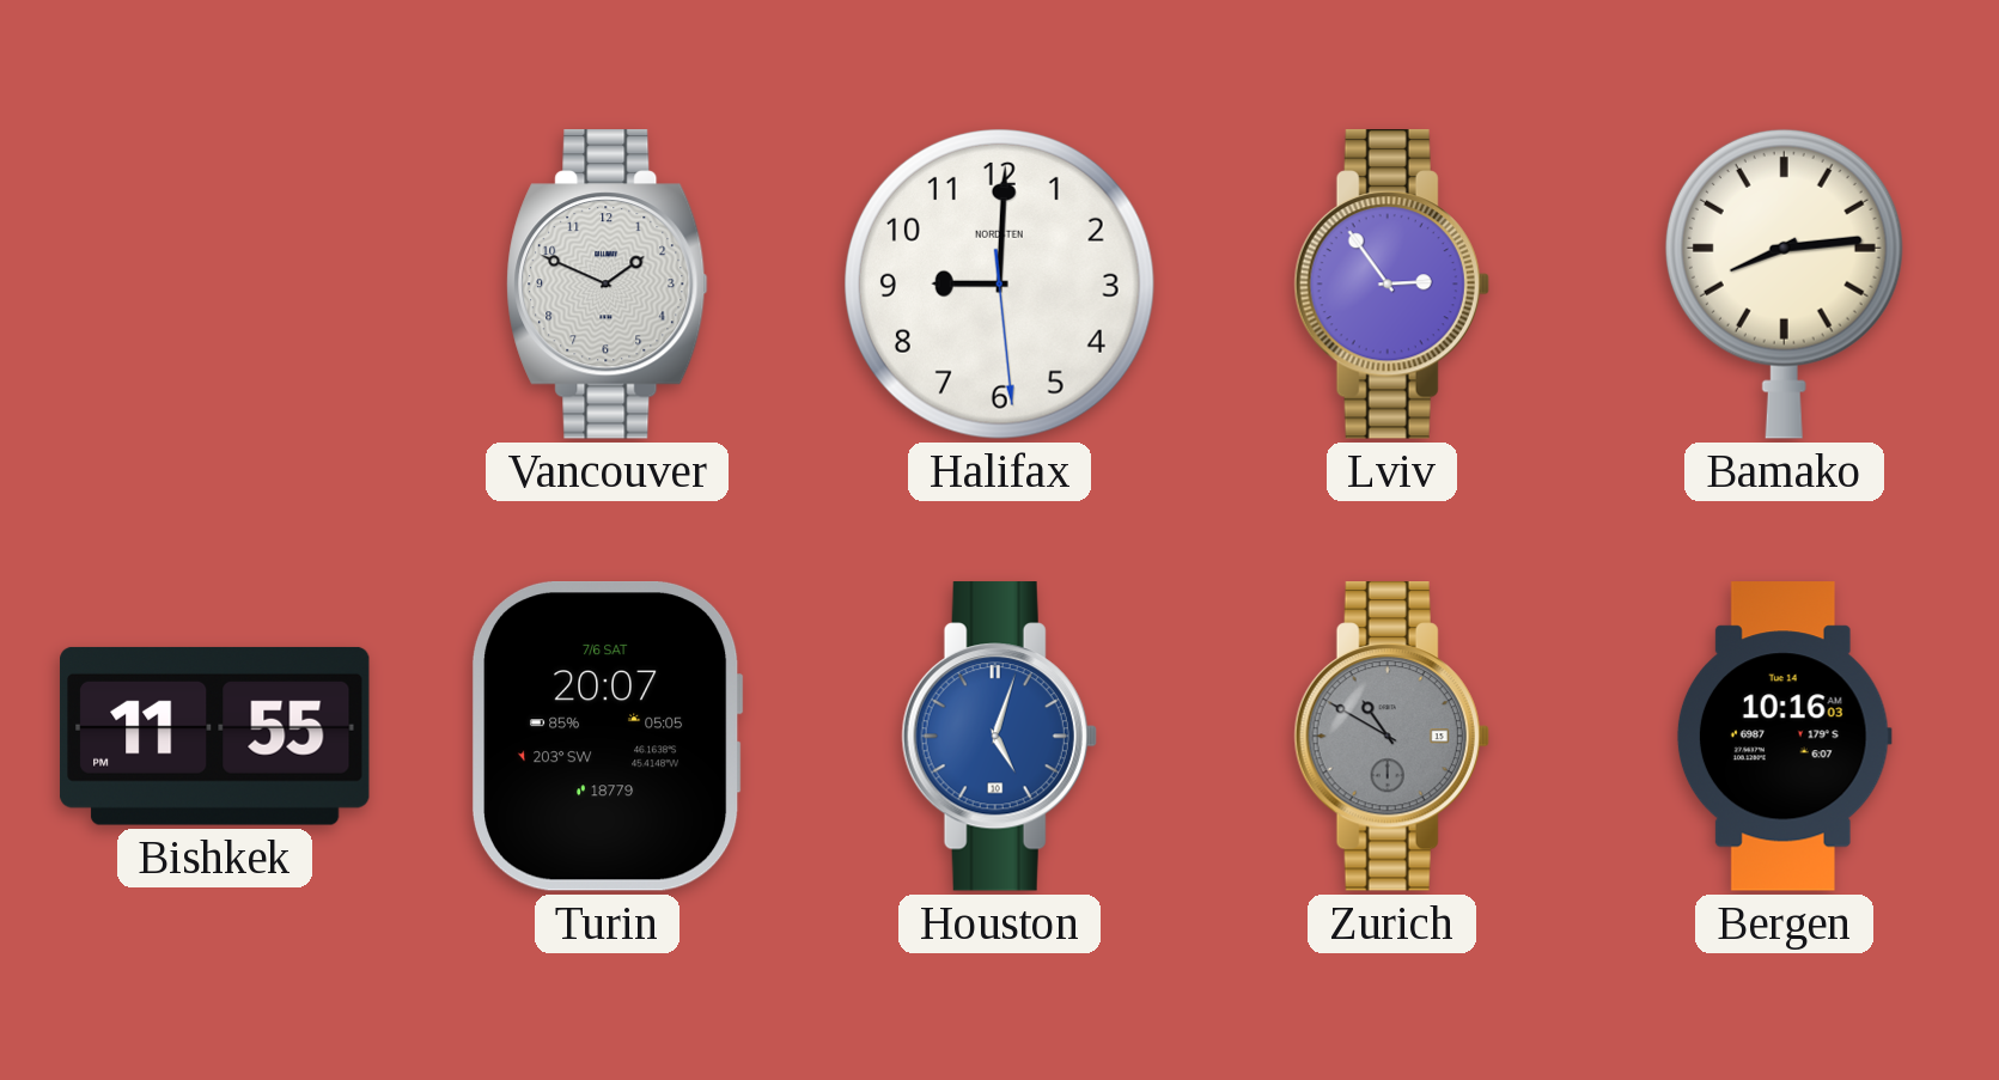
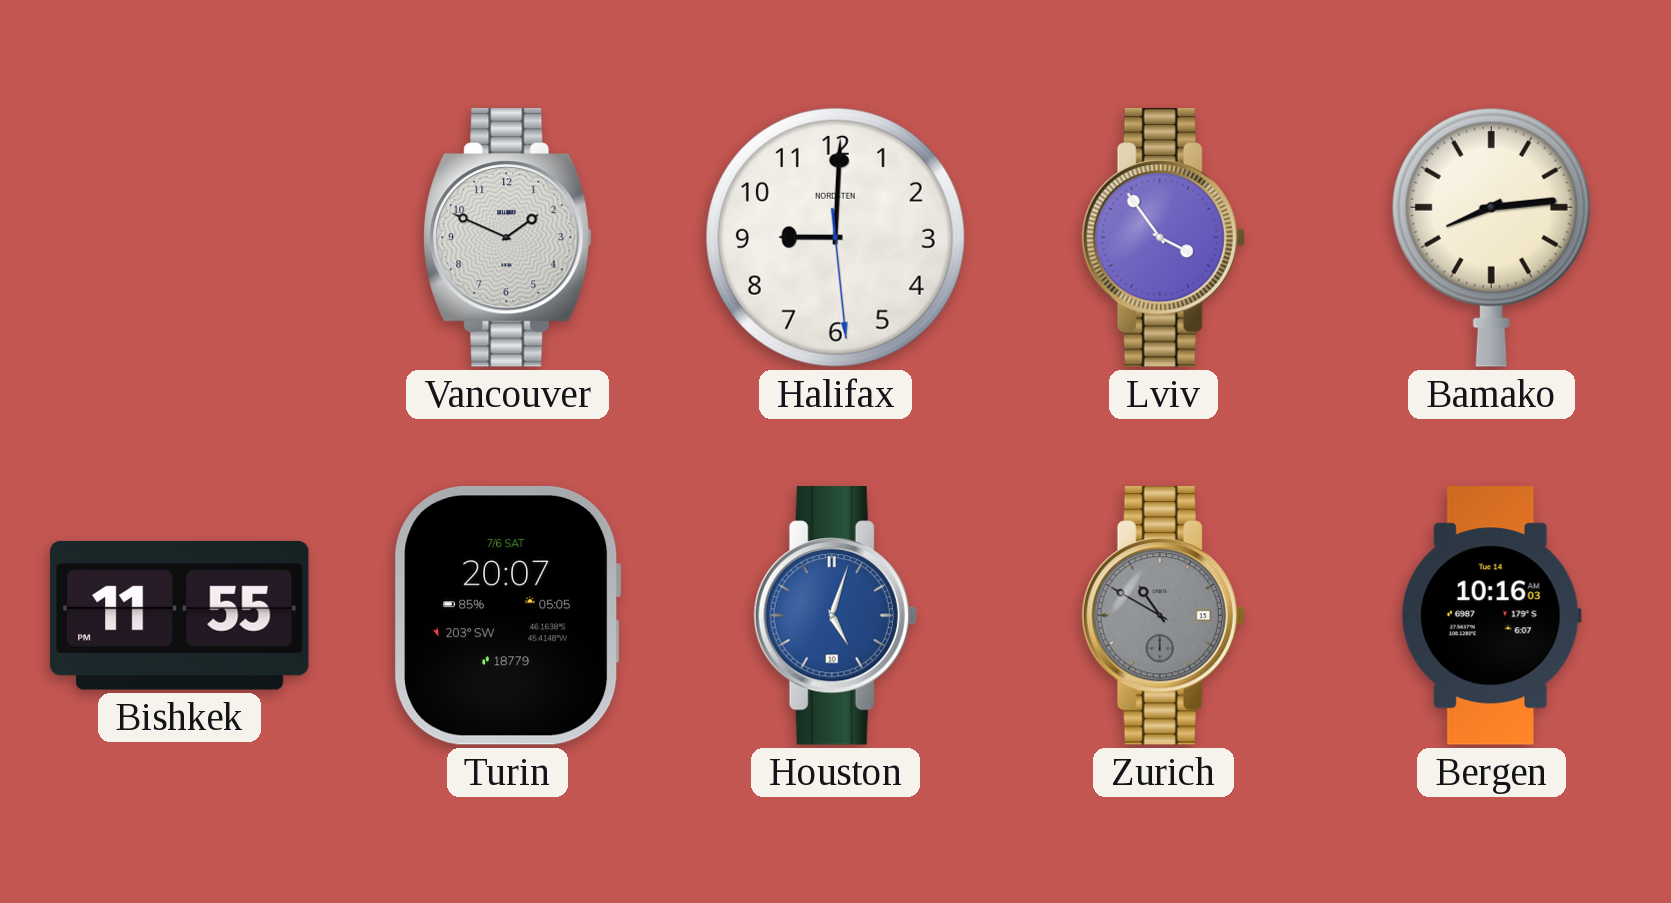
Lviv: 2:54 -> 3:54
